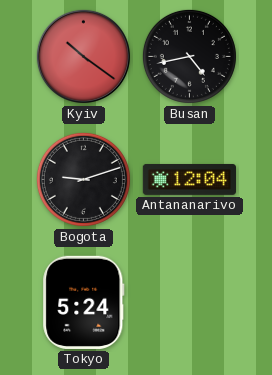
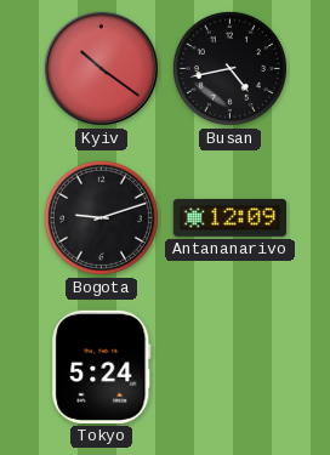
Antananarivo: 12:04 -> 12:09
